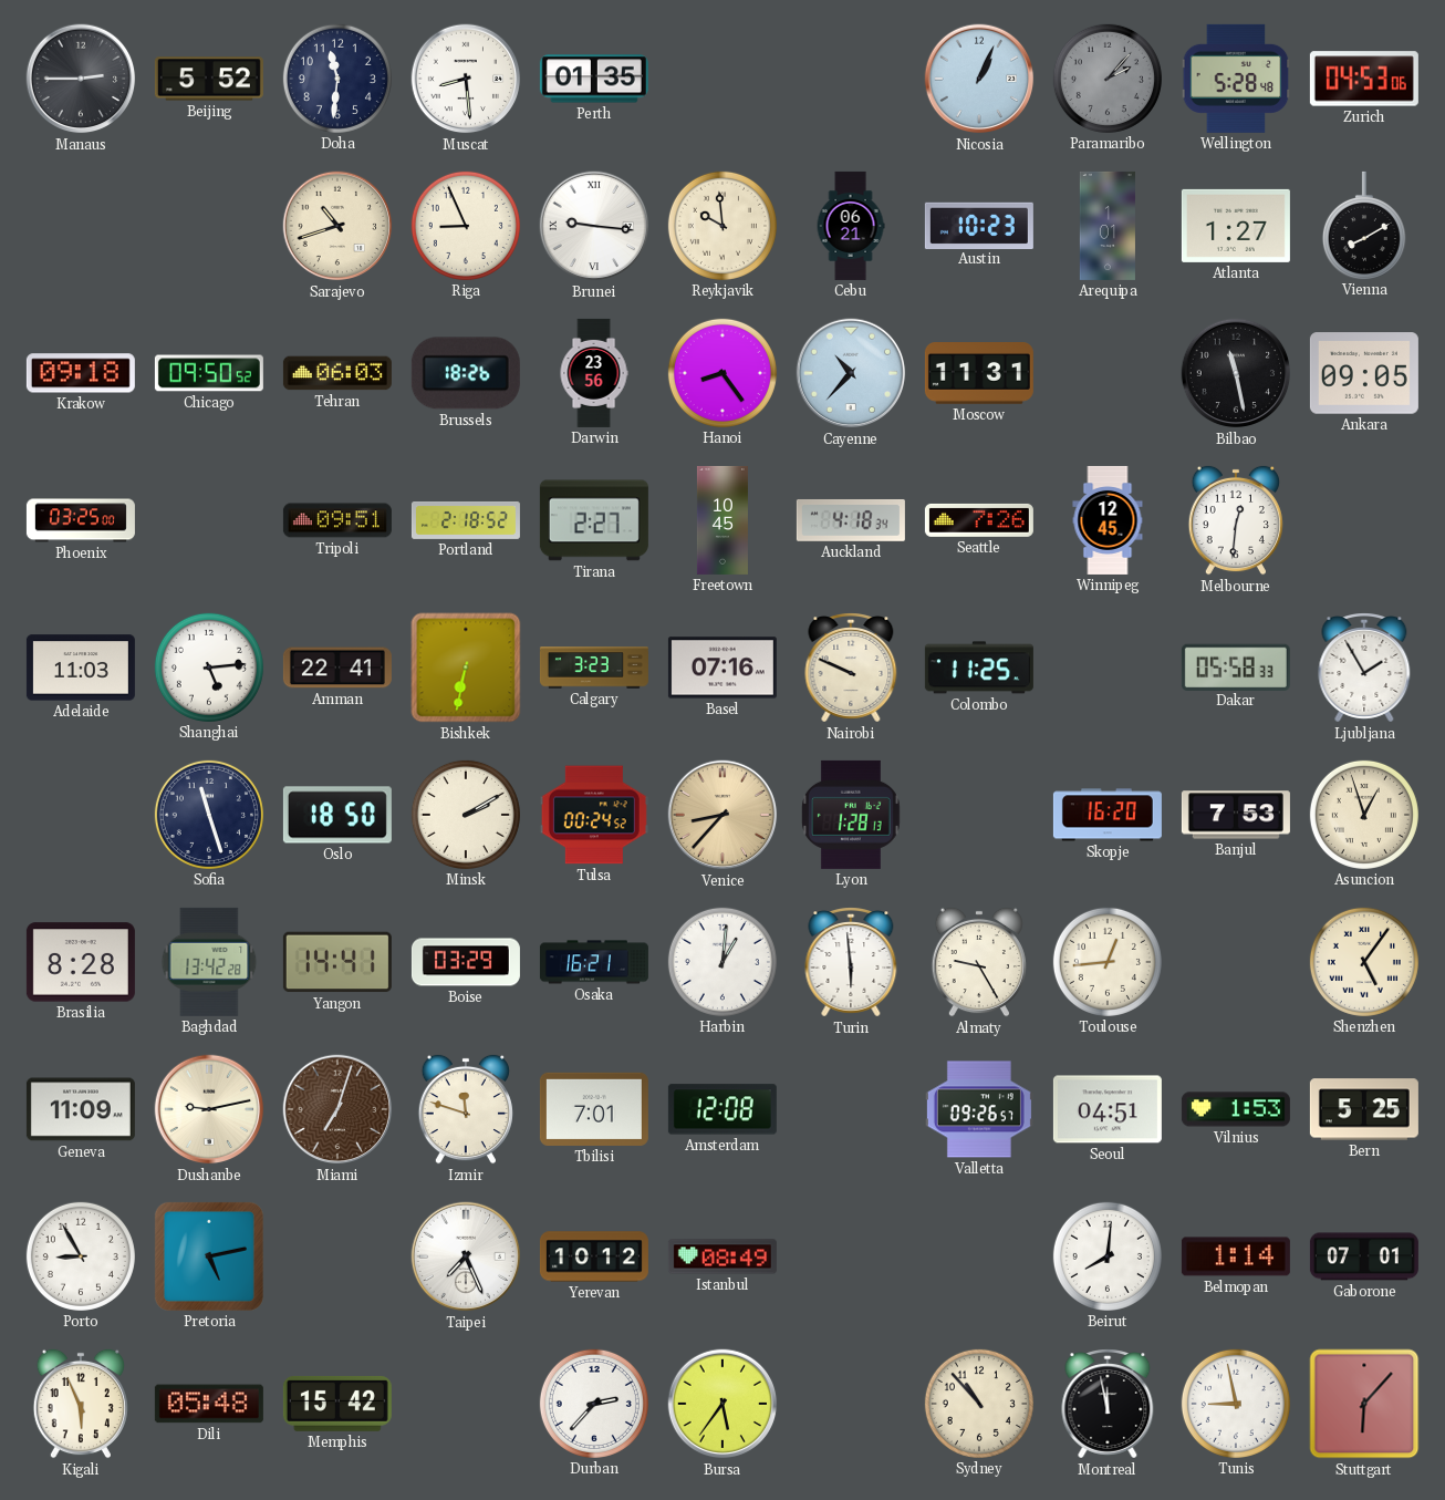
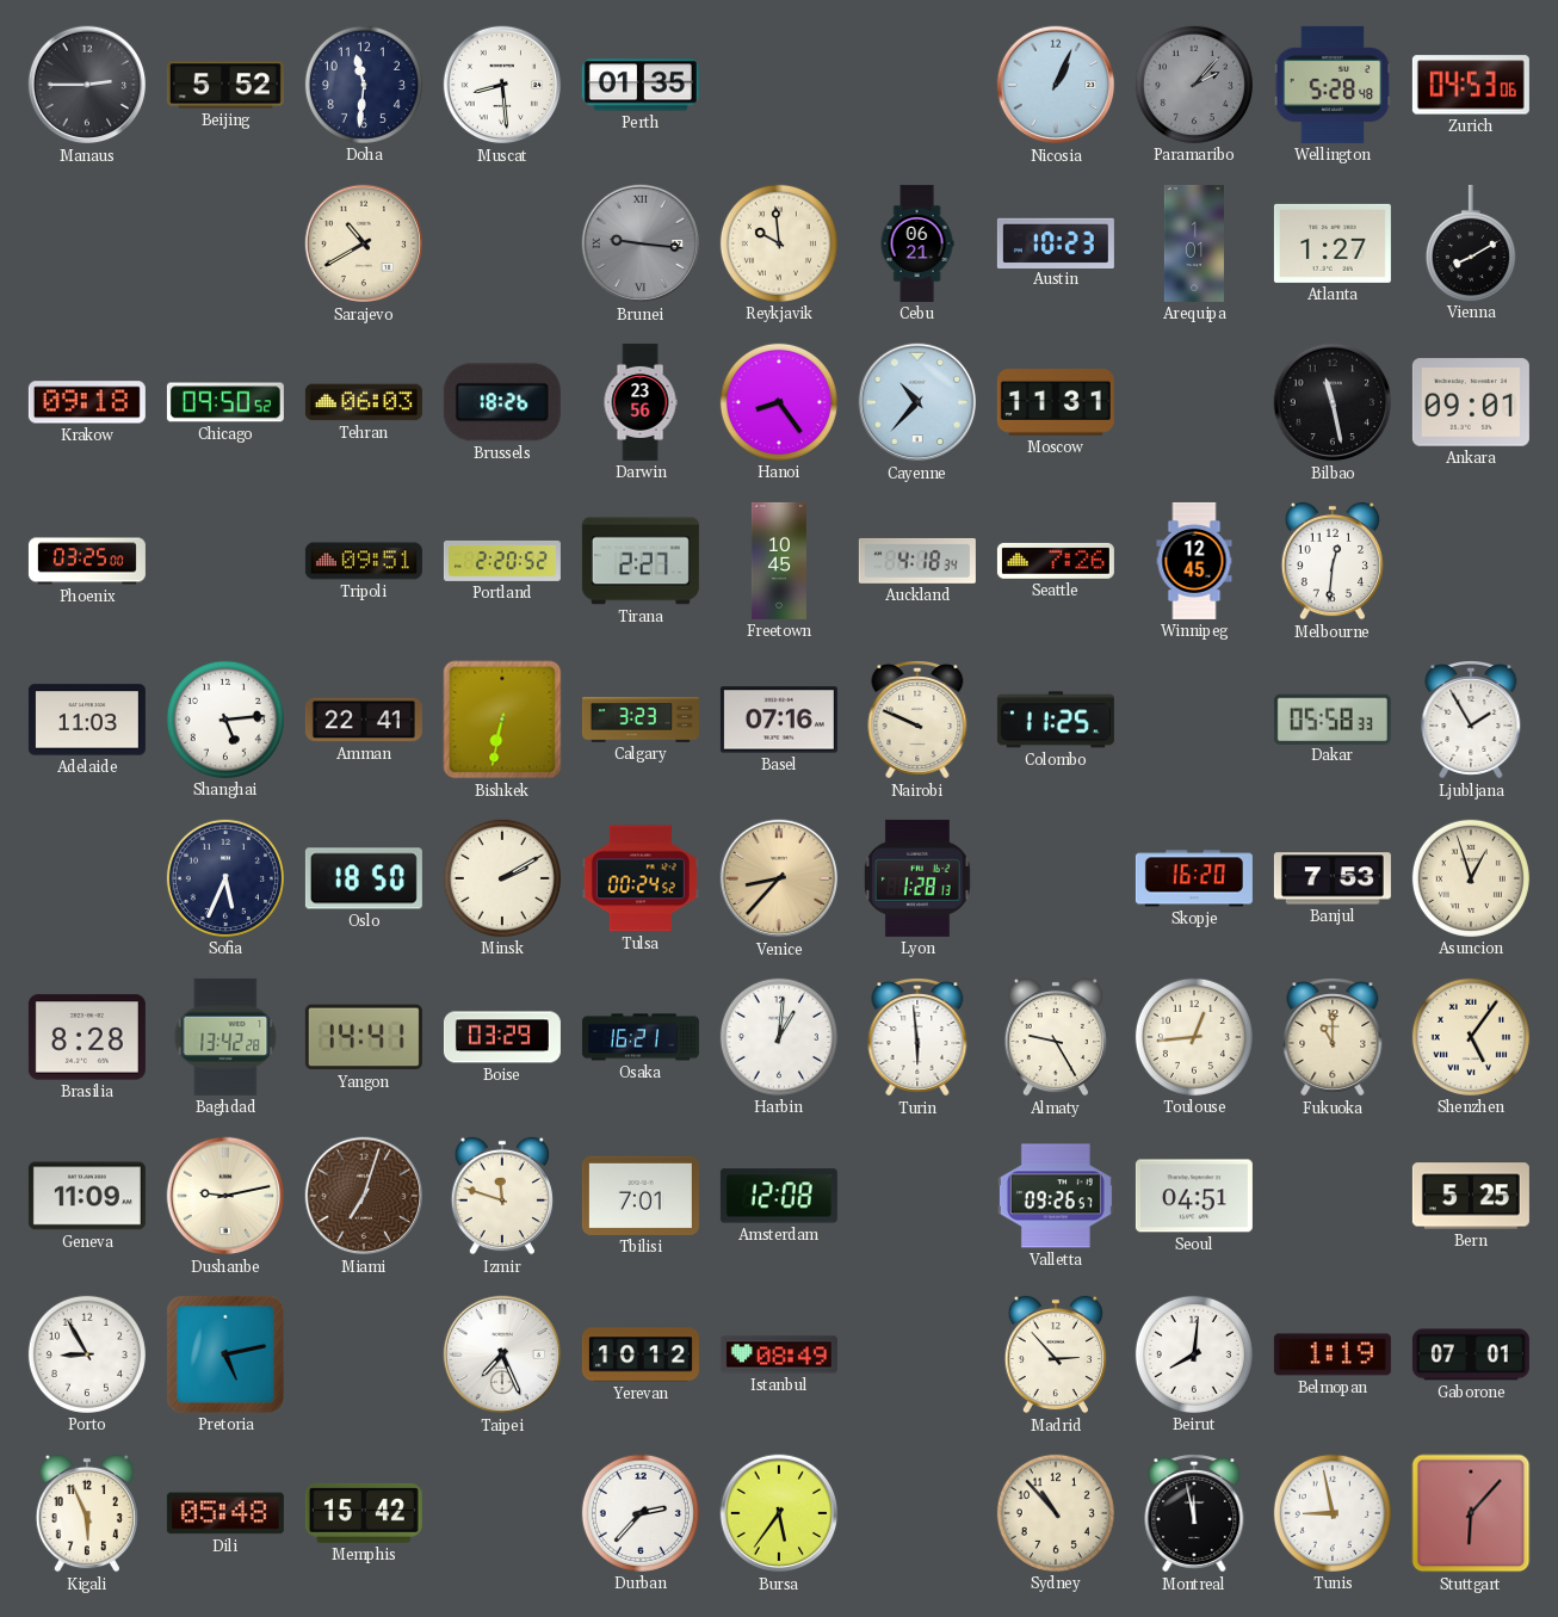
Sarajevo: 10:42 -> 10:40
Riga: 8:56 -> none
Brunei dial: white -> grey
Ankara: 09:05 -> 09:01
Portland: 2:18 -> 2:20
Sofia: 11:27 -> 5:34
Fukuoka: none -> 11:00
Vilnius: 1:53 -> none
Madrid: none -> 2:53
Belmopan: 1:14 -> 1:19
